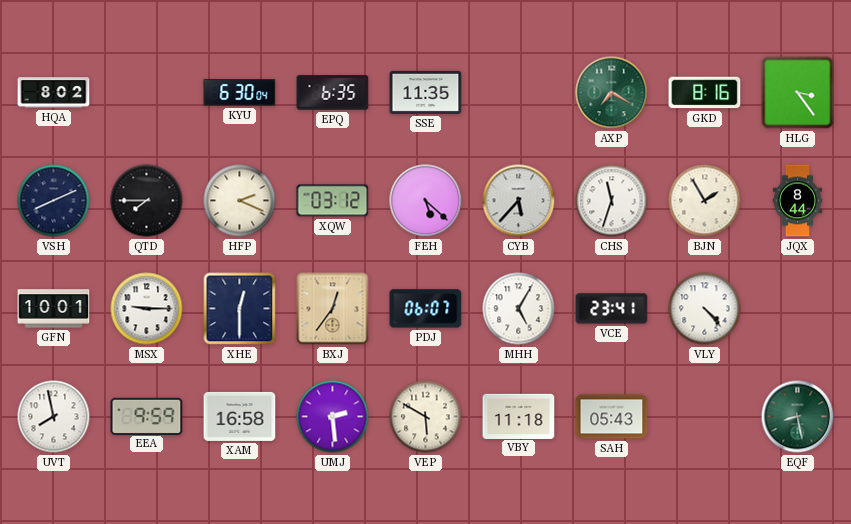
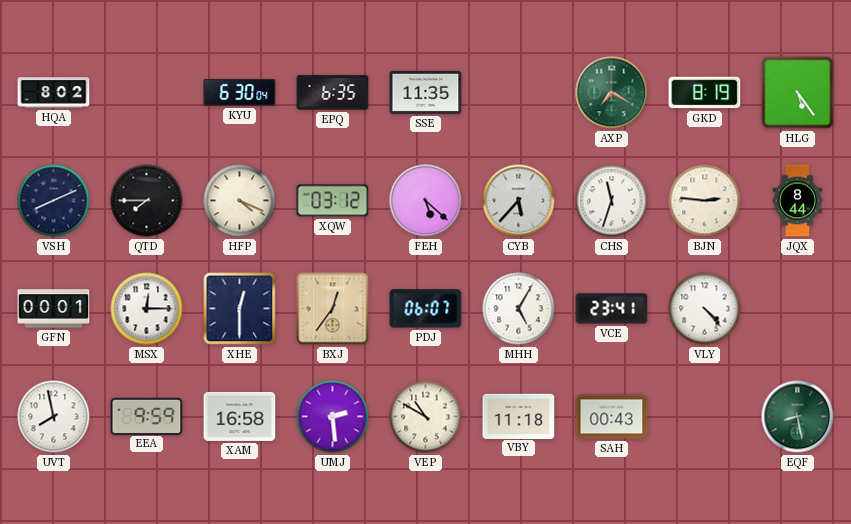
GKD: 8:16 -> 8:19
HLG: 3:24 -> 5:24
HFP: 2:19 -> 4:19
BJN: 1:55 -> 2:46
GFN: 10:01 -> 00:01
MSX: 9:15 -> 12:15
VEP: 5:50 -> 10:50
SAH: 05:43 -> 00:43
